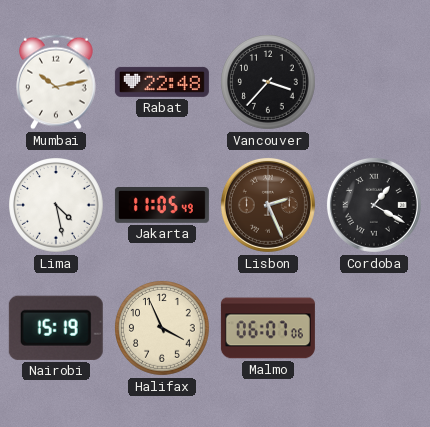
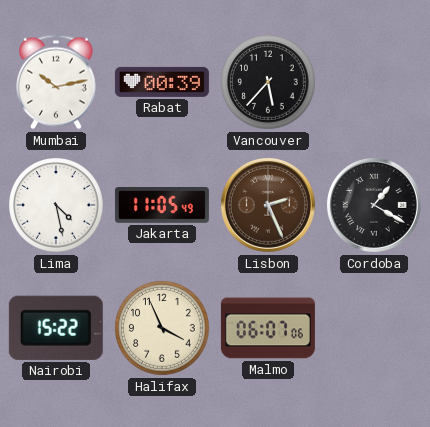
Rabat: 22:48 -> 00:39
Vancouver: 3:37 -> 5:37
Nairobi: 15:19 -> 15:22
